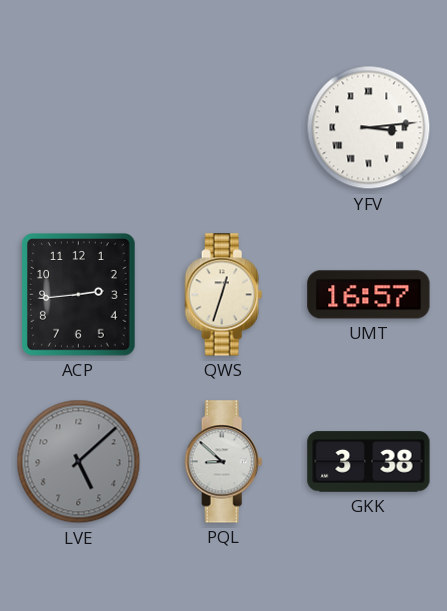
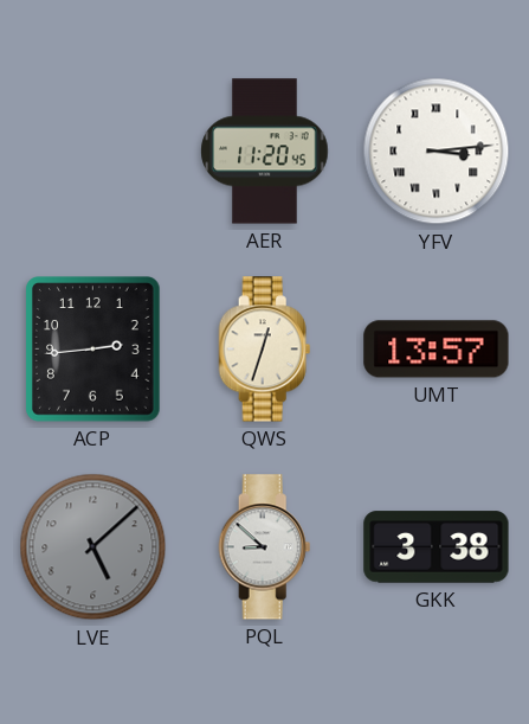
AER: none -> 11:20
UMT: 16:57 -> 13:57
